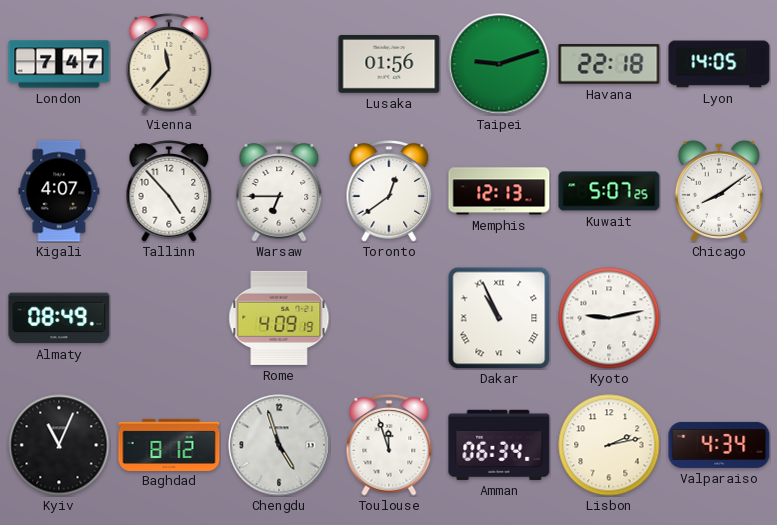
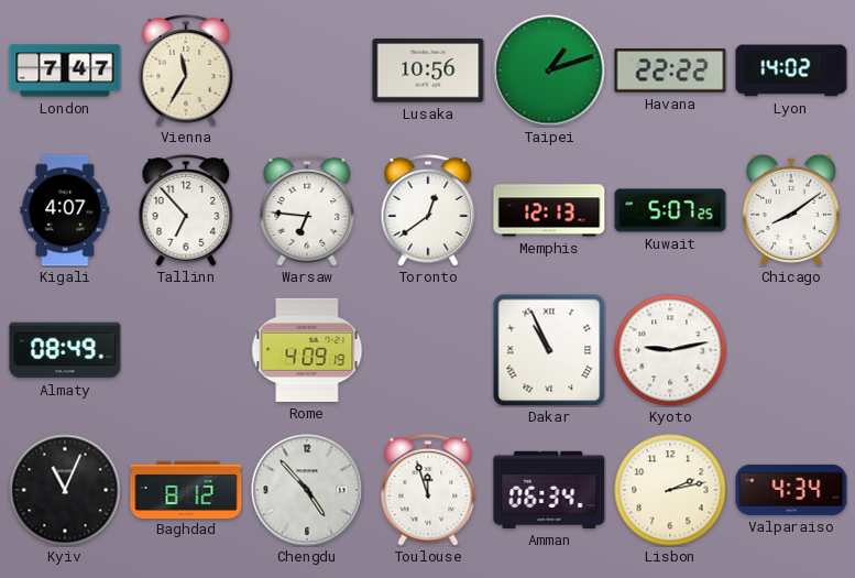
Vienna: 11:37 -> 11:35
Lusaka: 01:56 -> 10:56
Taipei: 9:12 -> 1:12
Havana: 22:18 -> 22:22
Lyon: 14:05 -> 14:02
Tallinn: 4:53 -> 6:53
Warsaw: 6:45 -> 6:46
Chengdu: 4:57 -> 4:53
